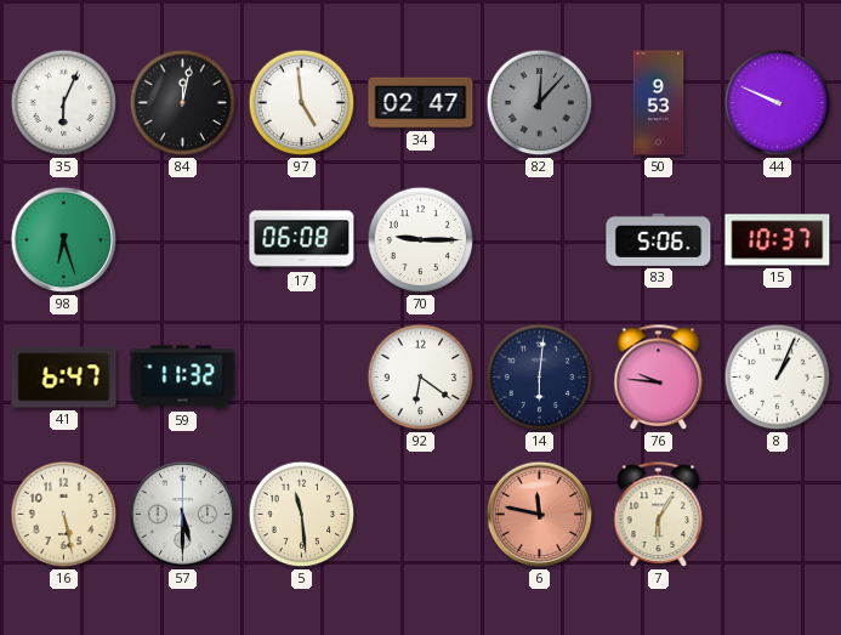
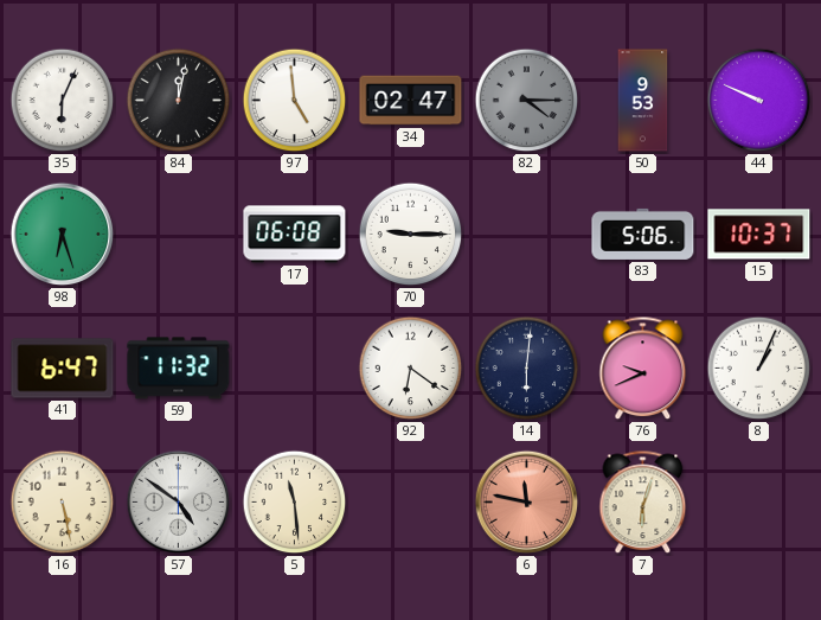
82: 12:07 -> 4:15
76: 9:46 -> 9:41
57: 5:30 -> 4:51
7: 6:05 -> 6:03
